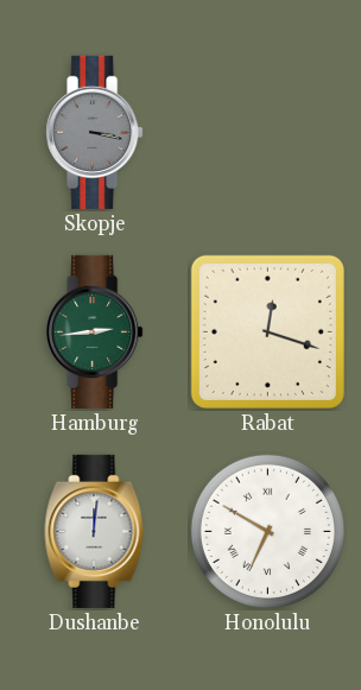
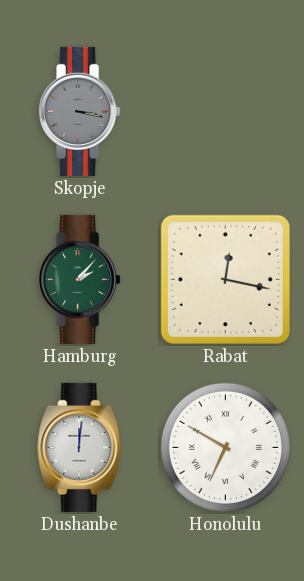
Hamburg: 2:44 -> 2:07
Rabat: 12:18 -> 12:17
